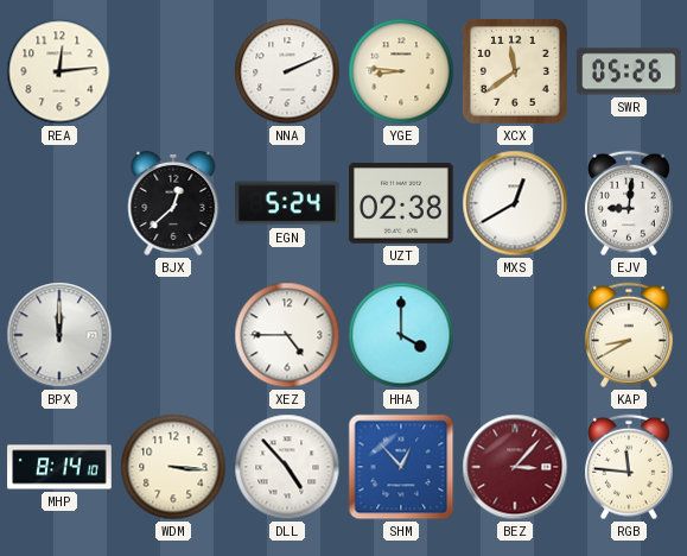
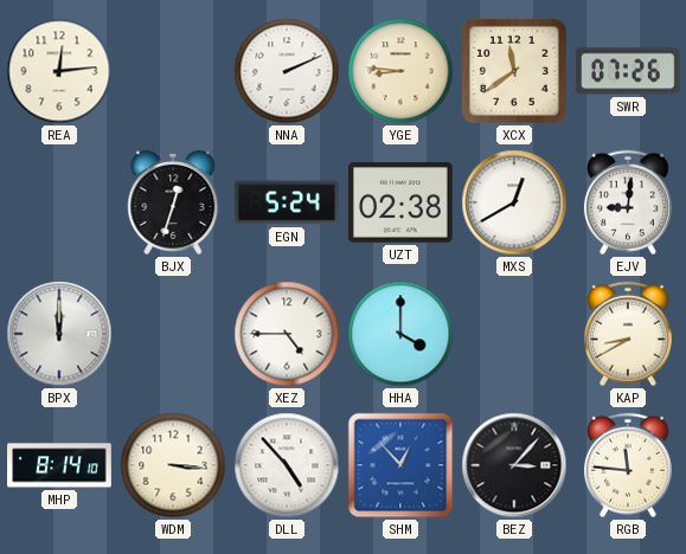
SWR: 05:26 -> 07:26
BJX: 12:38 -> 12:33
BEZ dial: burgundy -> black
